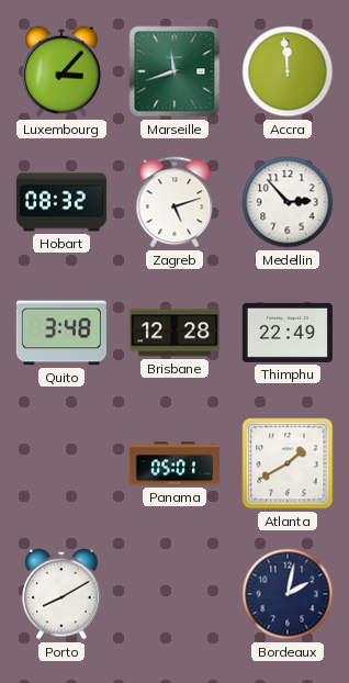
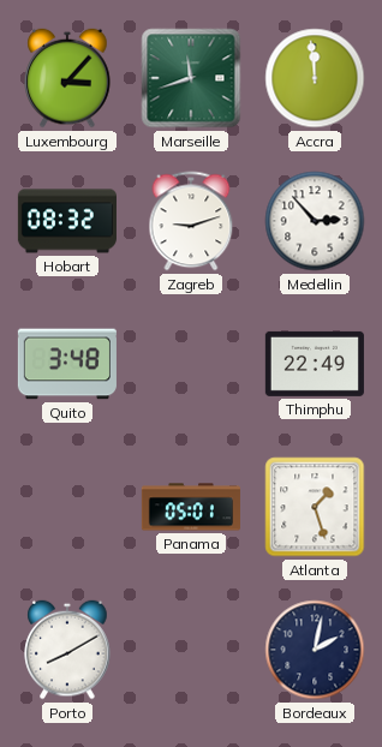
Zagreb: 5:12 -> 9:12
Brisbane: 12:28 -> none
Atlanta: 1:40 -> 1:27
